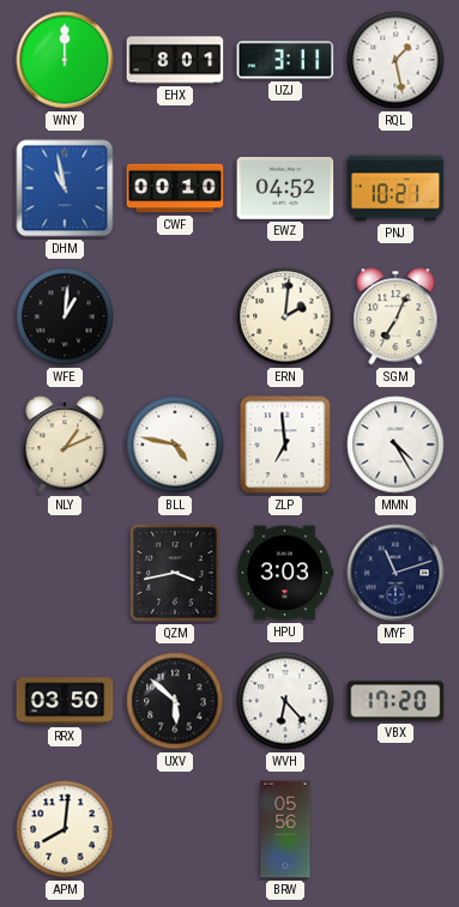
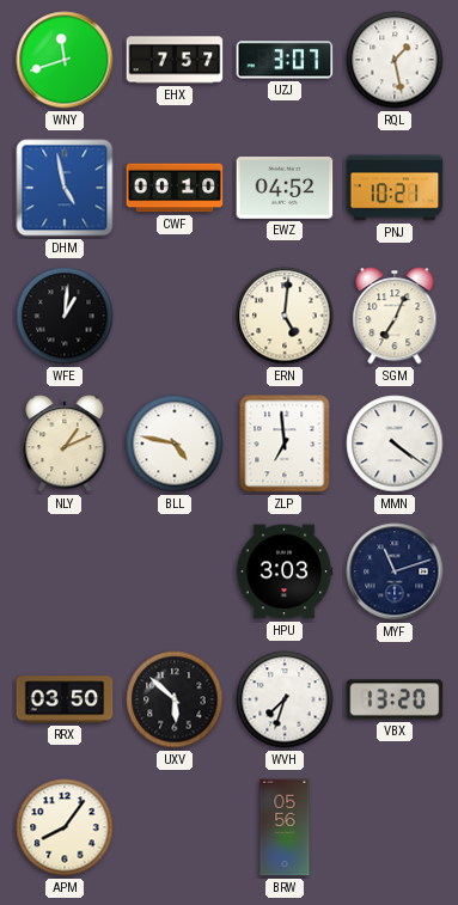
WNY: 12:00 -> 11:42
EHX: 8:01 -> 7:57
UZJ: 3:11 -> 3:07
DHM: 10:58 -> 4:58
ERN: 2:01 -> 5:01
MMN: 4:25 -> 4:21
QZM: 3:43 -> none
WVH: 6:23 -> 7:33
VBX: 17:20 -> 13:20
APM: 8:01 -> 8:06
